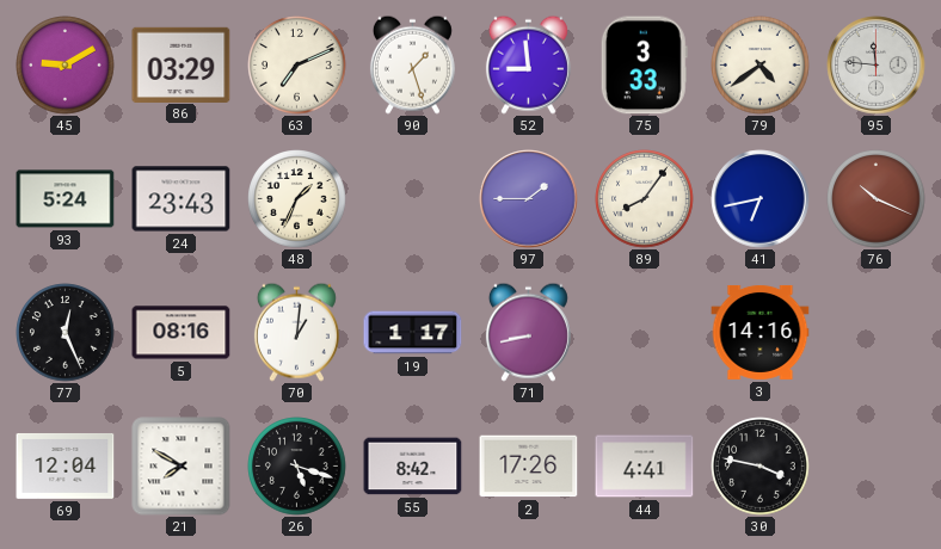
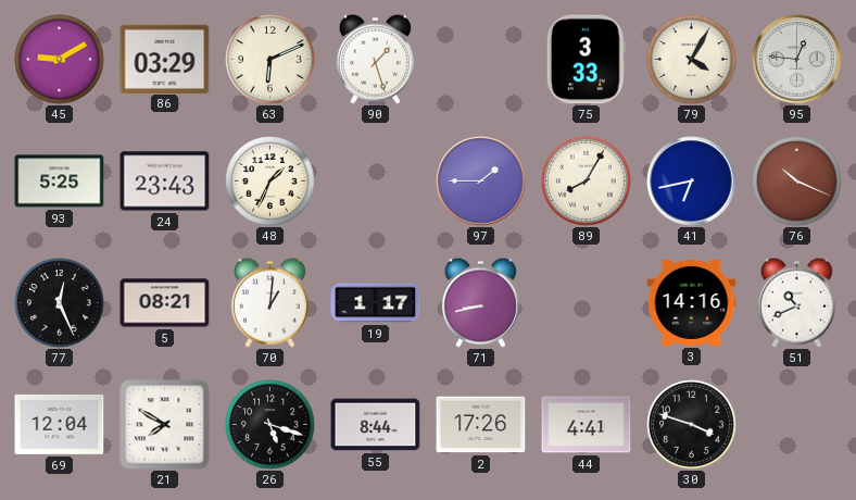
63: 7:11 -> 6:11
52: 8:59 -> none
79: 4:39 -> 4:05
95: 11:46 -> 12:46
93: 5:24 -> 5:25
89: 8:06 -> 8:05
5: 08:16 -> 08:21
51: none -> 10:41
55: 8:42 -> 8:44
30: 3:47 -> 3:48
